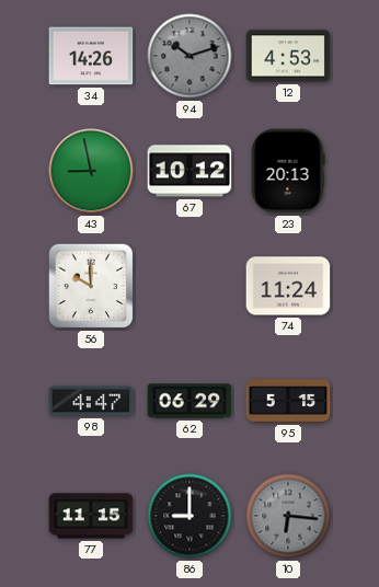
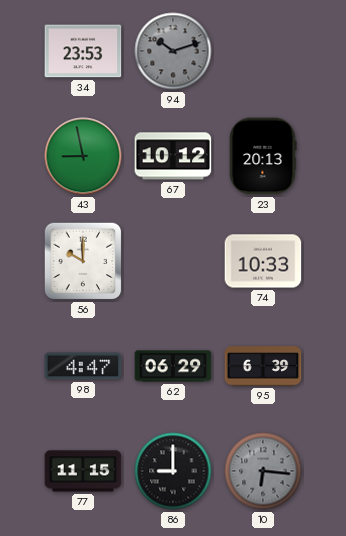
34: 14:26 -> 23:53
12: 4:53 -> none
74: 11:24 -> 10:33
95: 5:15 -> 6:39
